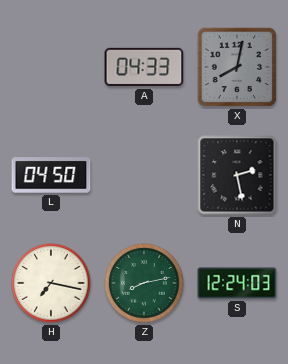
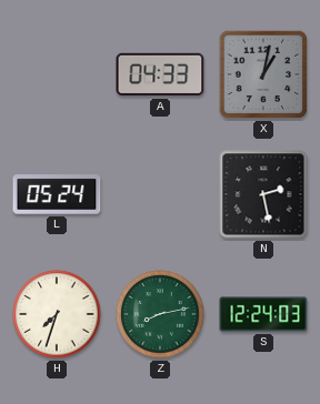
X: 8:02 -> 1:02
L: 04:50 -> 05:24
H: 7:17 -> 7:33
